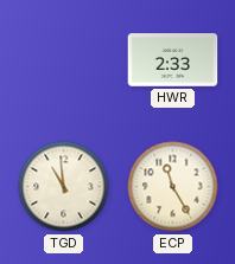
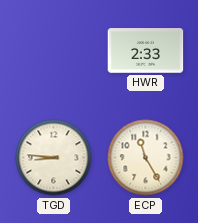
TGD: 10:59 -> 8:46
